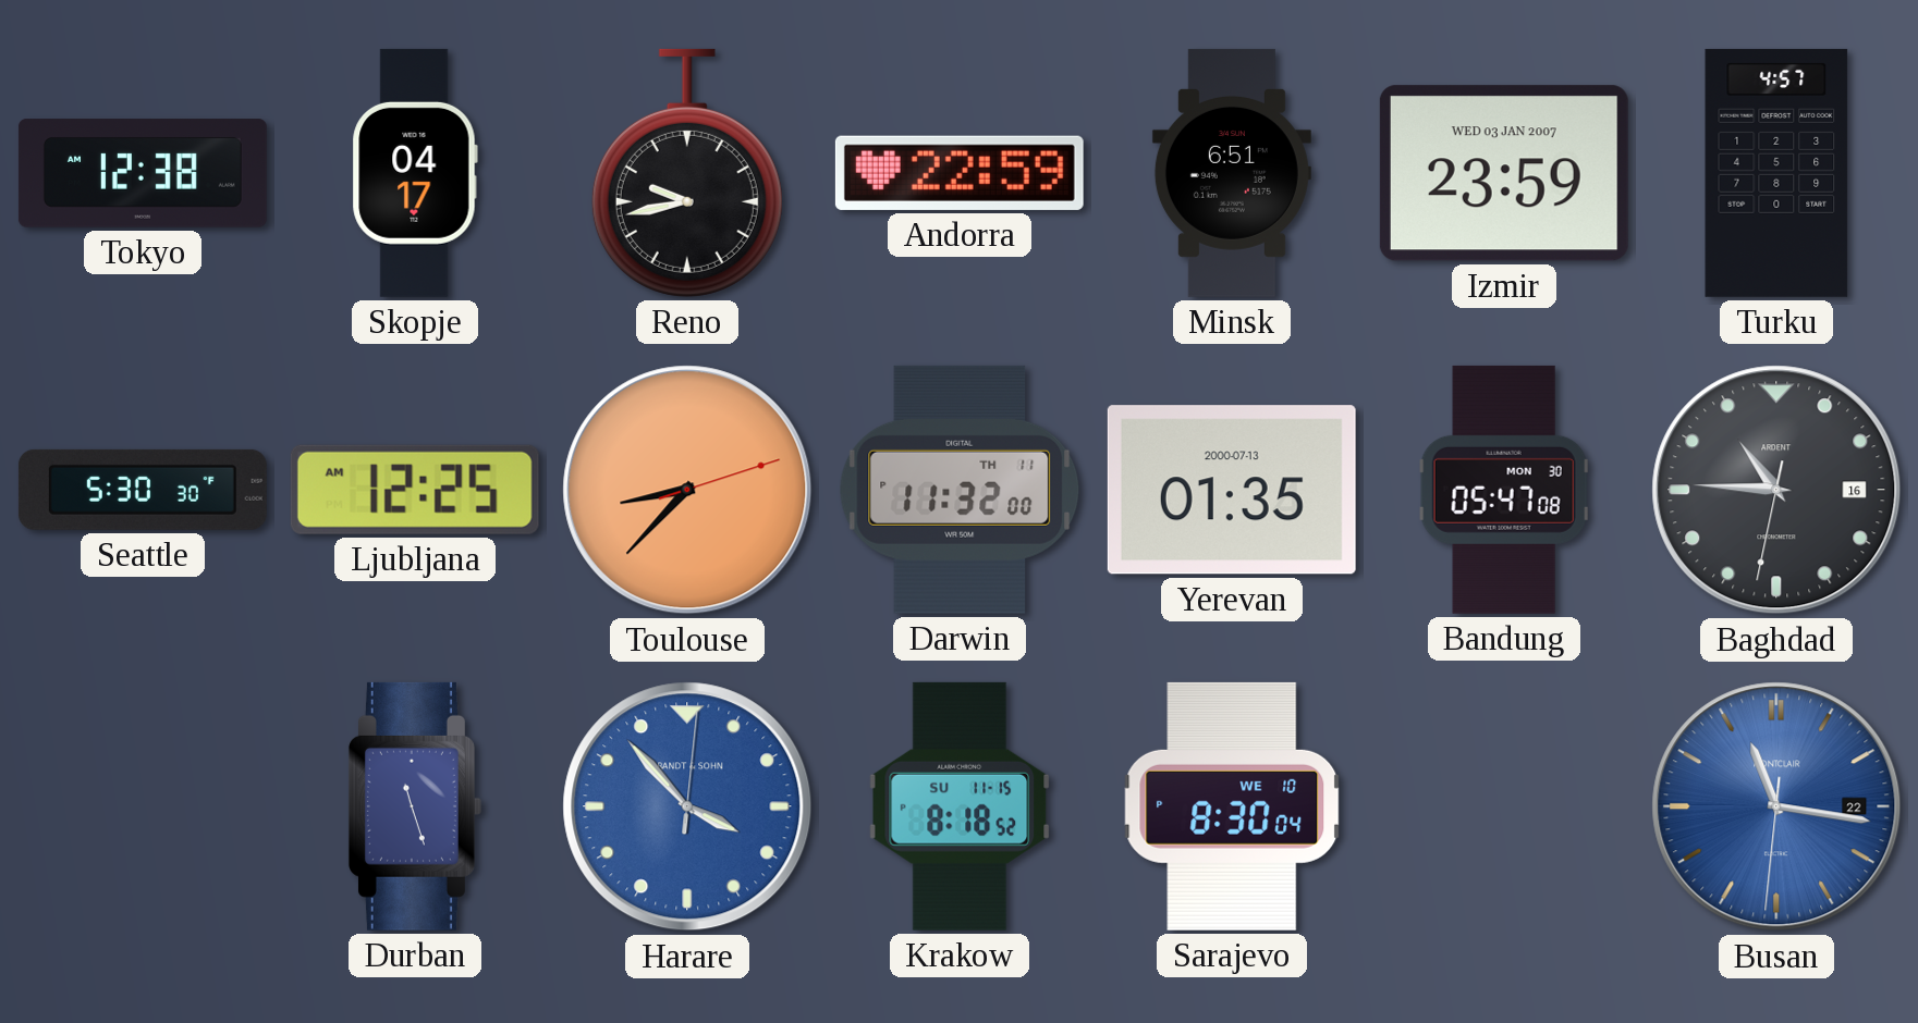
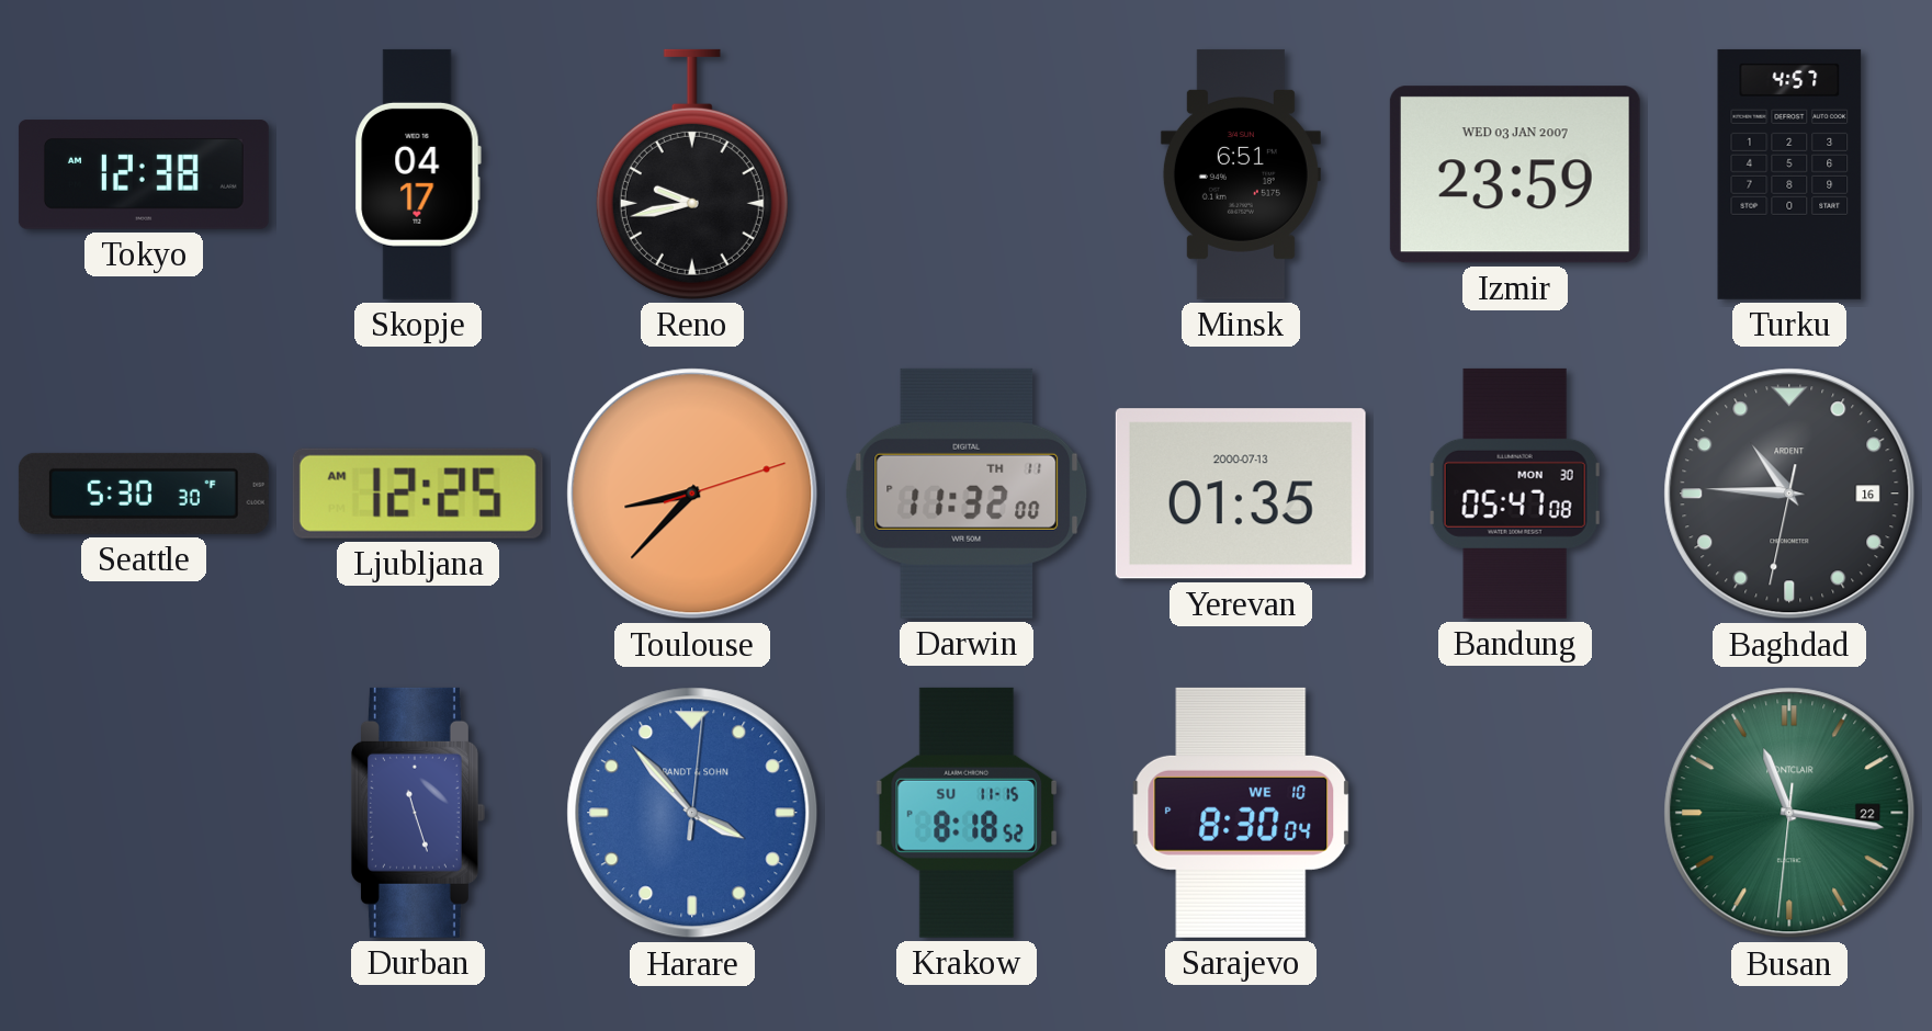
Andorra: 22:59 -> none
Busan dial: blue -> green
